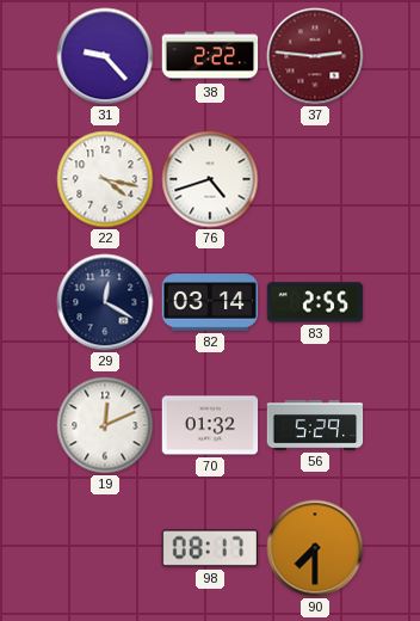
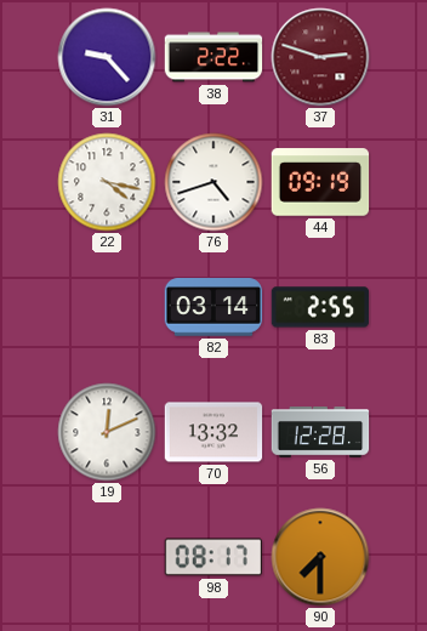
37: 2:46 -> 2:48
44: none -> 09:19
29: 12:20 -> none
70: 01:32 -> 13:32
56: 5:29 -> 12:28
